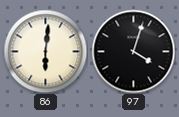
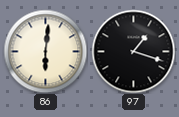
97: 4:03 -> 1:18
